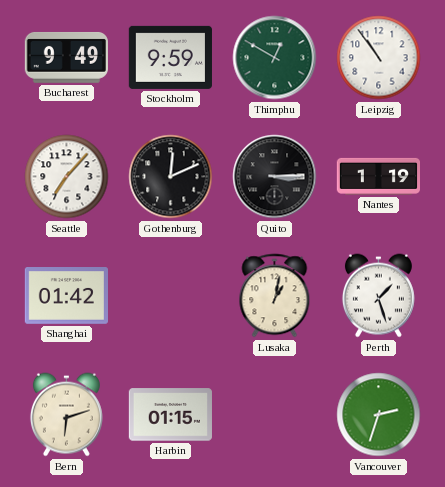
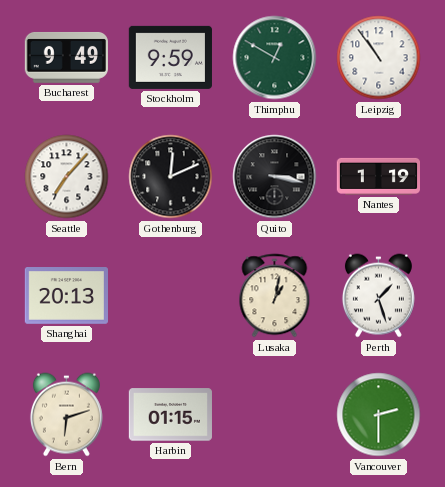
Quito: 3:15 -> 3:17
Shanghai: 01:42 -> 20:13
Vancouver: 2:33 -> 2:30
